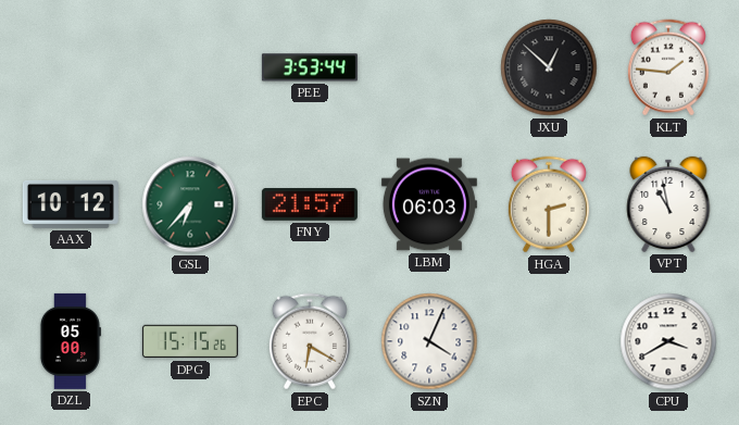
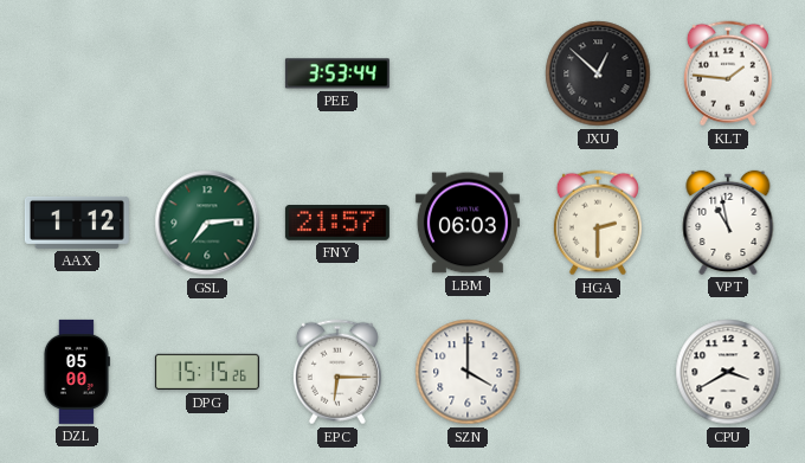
AAX: 10:12 -> 1:12
GSL: 6:37 -> 7:14
EPC: 6:20 -> 6:15
SZN: 4:04 -> 4:00
